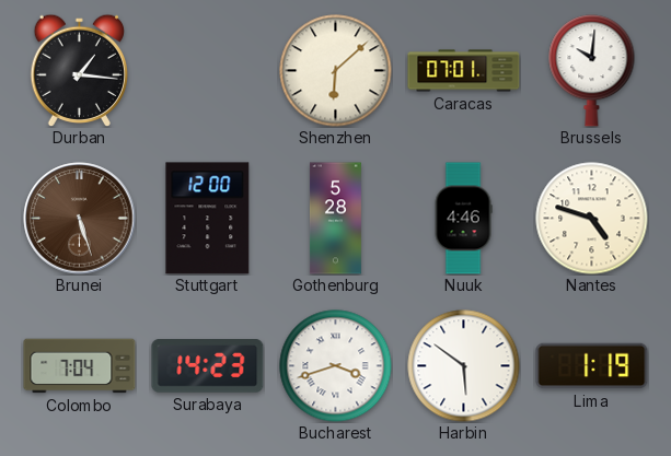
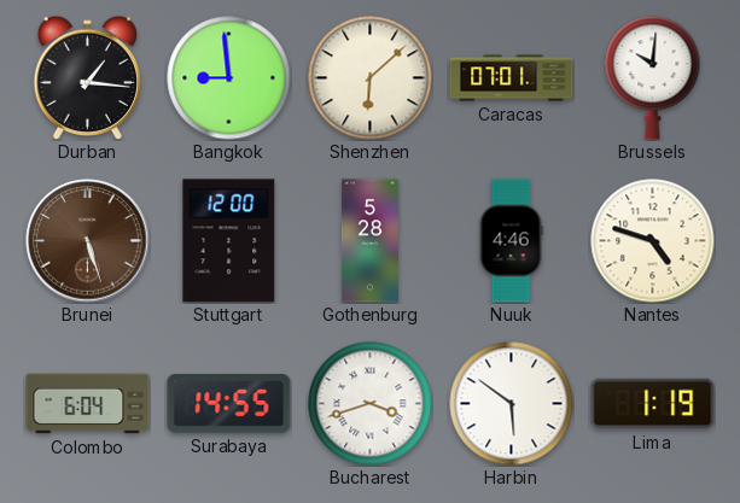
Bangkok: none -> 8:59
Colombo: 7:04 -> 6:04
Surabaya: 14:23 -> 14:55
